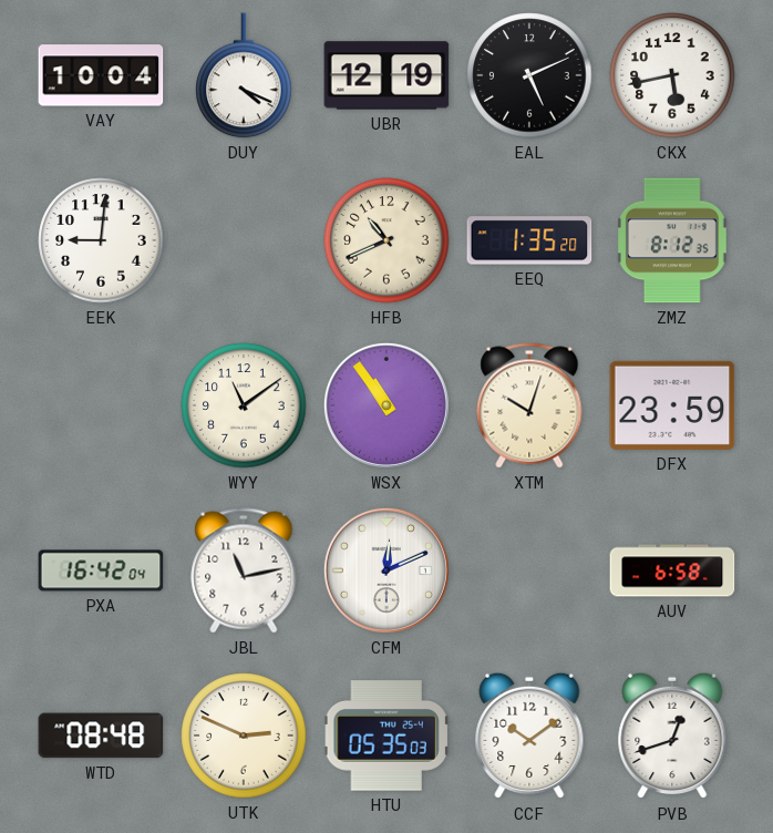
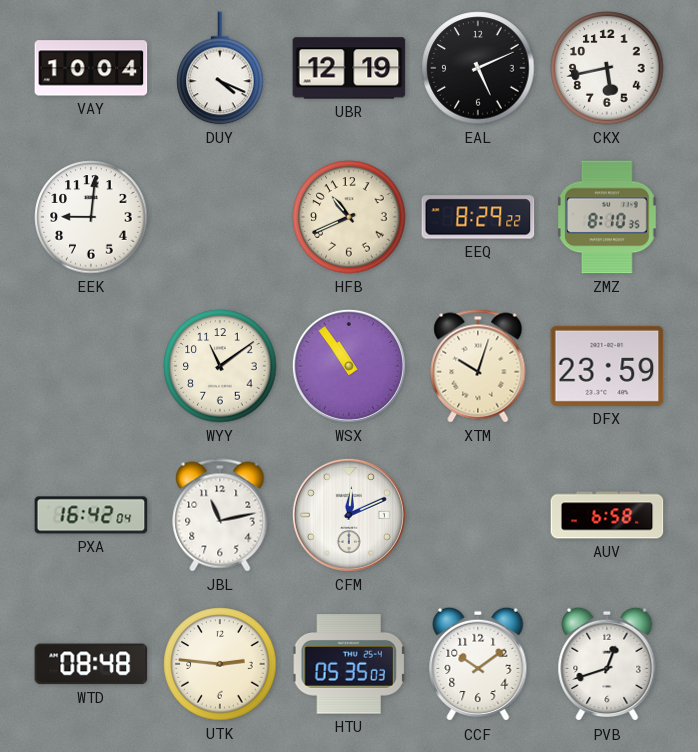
EEQ: 1:35 -> 8:29
ZMZ: 8:12 -> 8:10
UTK: 2:49 -> 2:46
